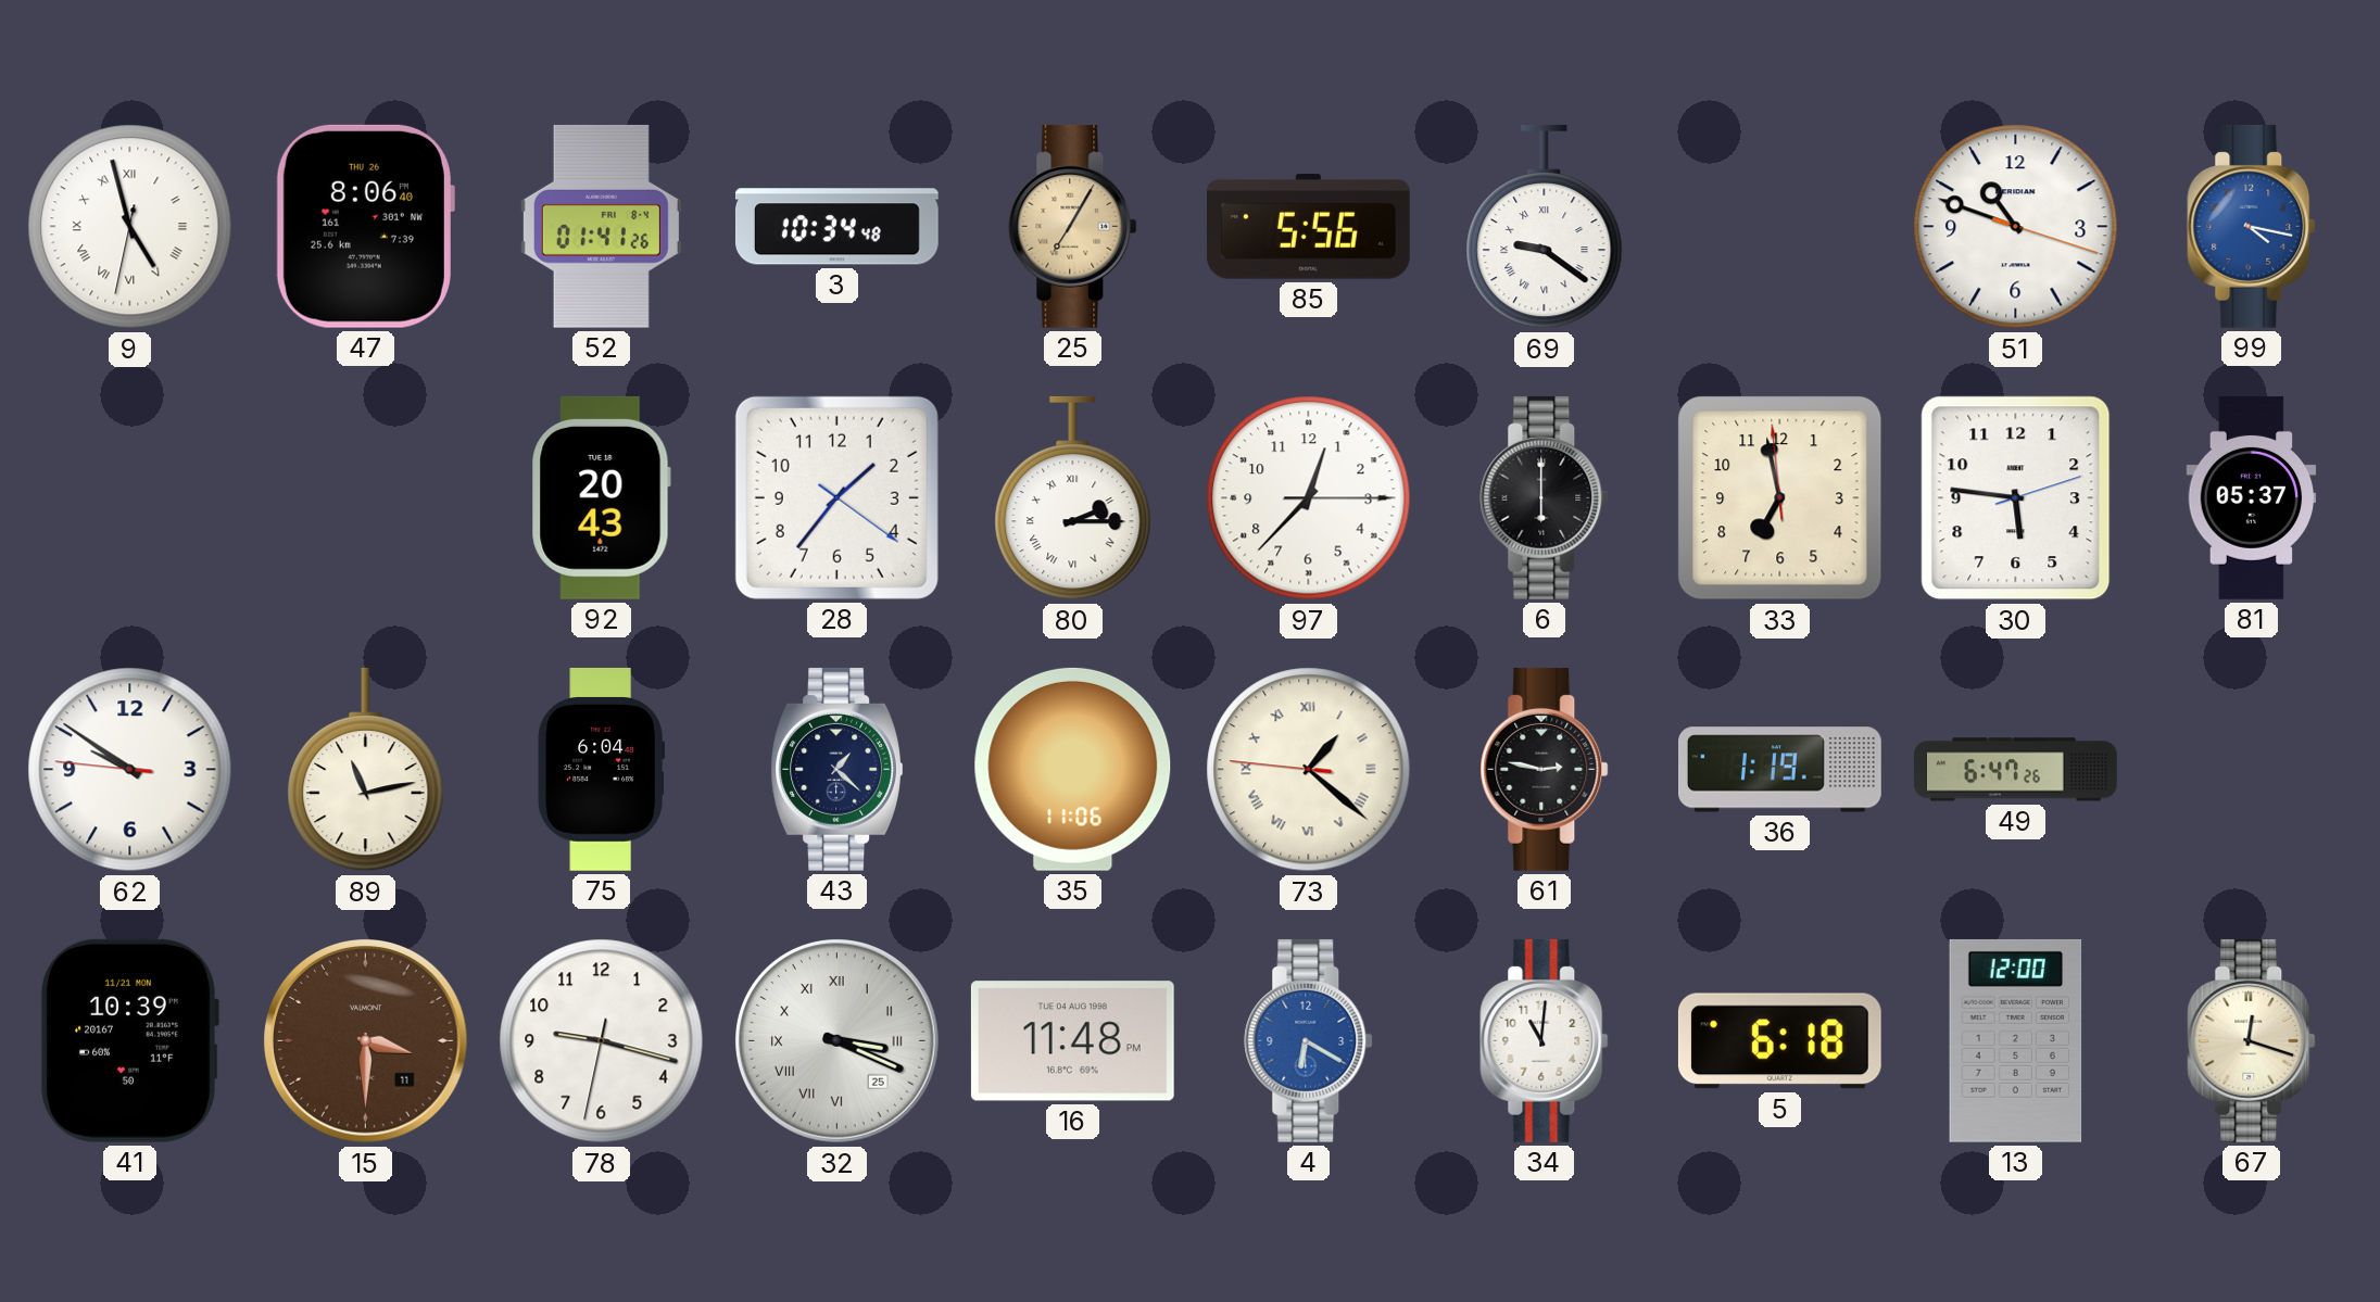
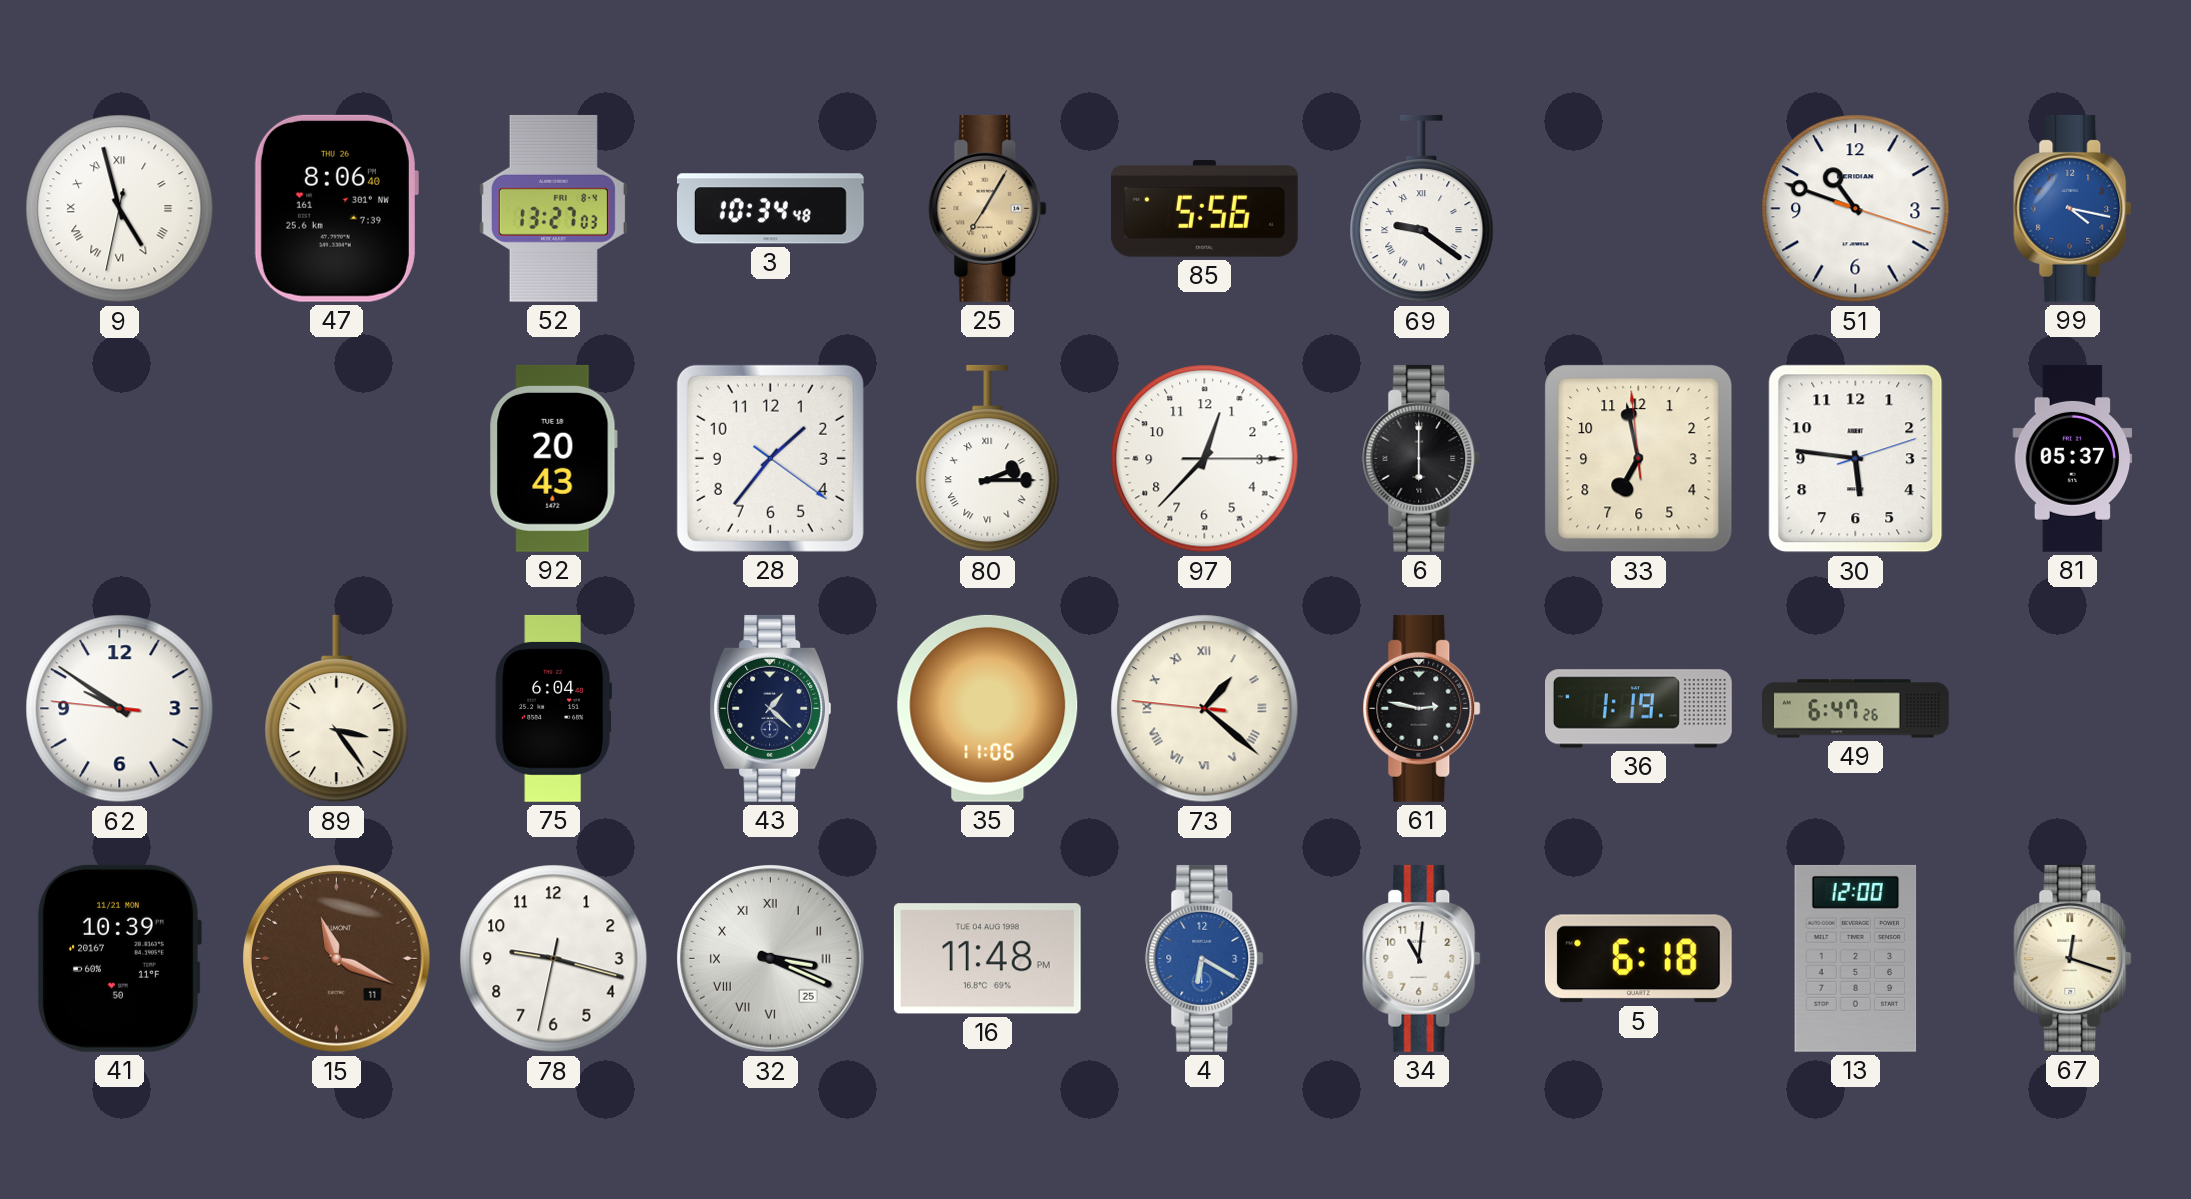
52: 01:41 -> 13:27
89: 11:13 -> 3:24
15: 3:30 -> 11:19
